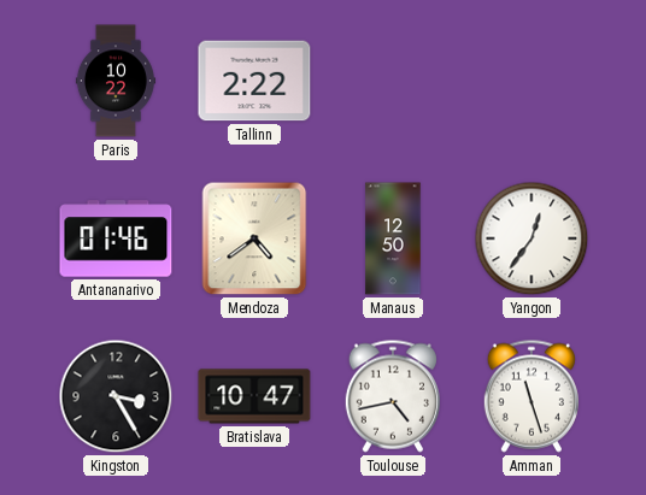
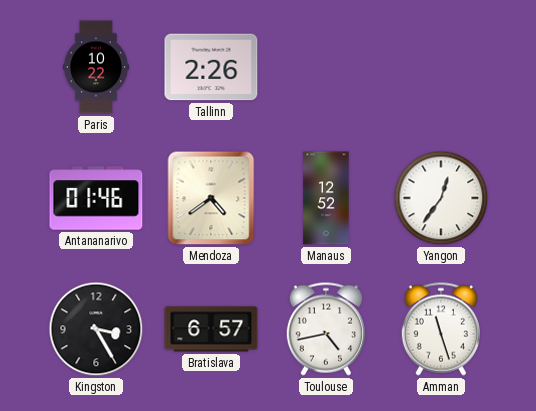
Tallinn: 2:22 -> 2:26
Manaus: 12:50 -> 12:52
Bratislava: 10:47 -> 6:57
